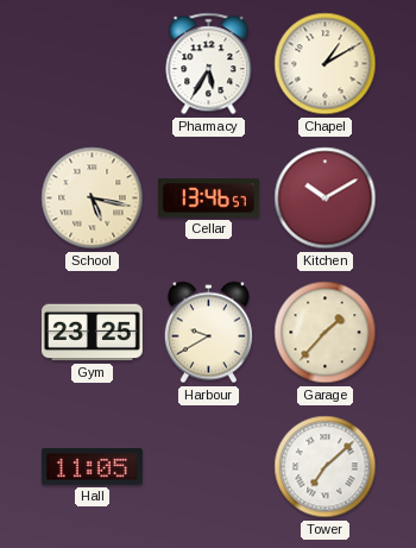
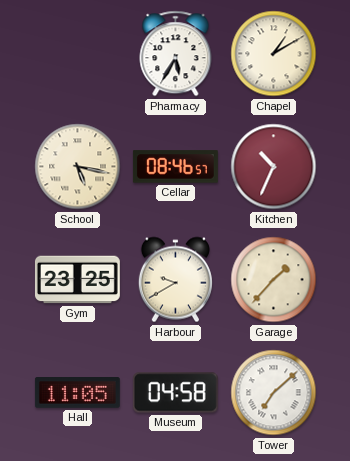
Cellar: 13:46 -> 08:46
Kitchen: 10:10 -> 10:34
Museum: none -> 04:58
